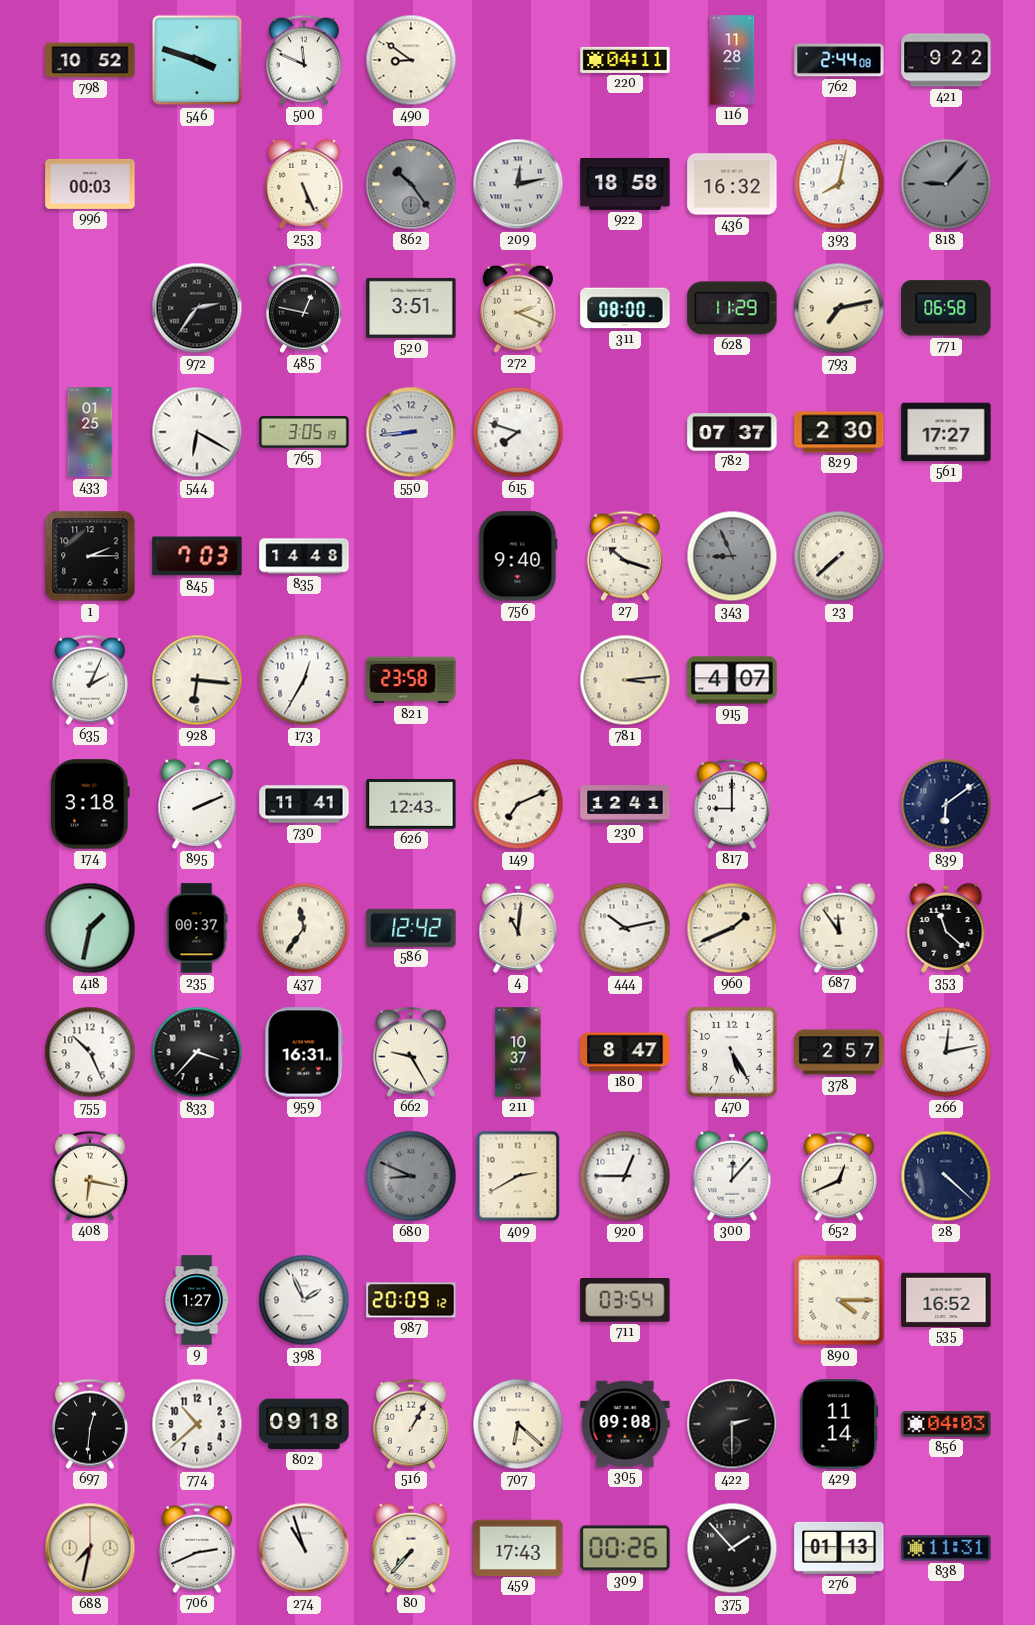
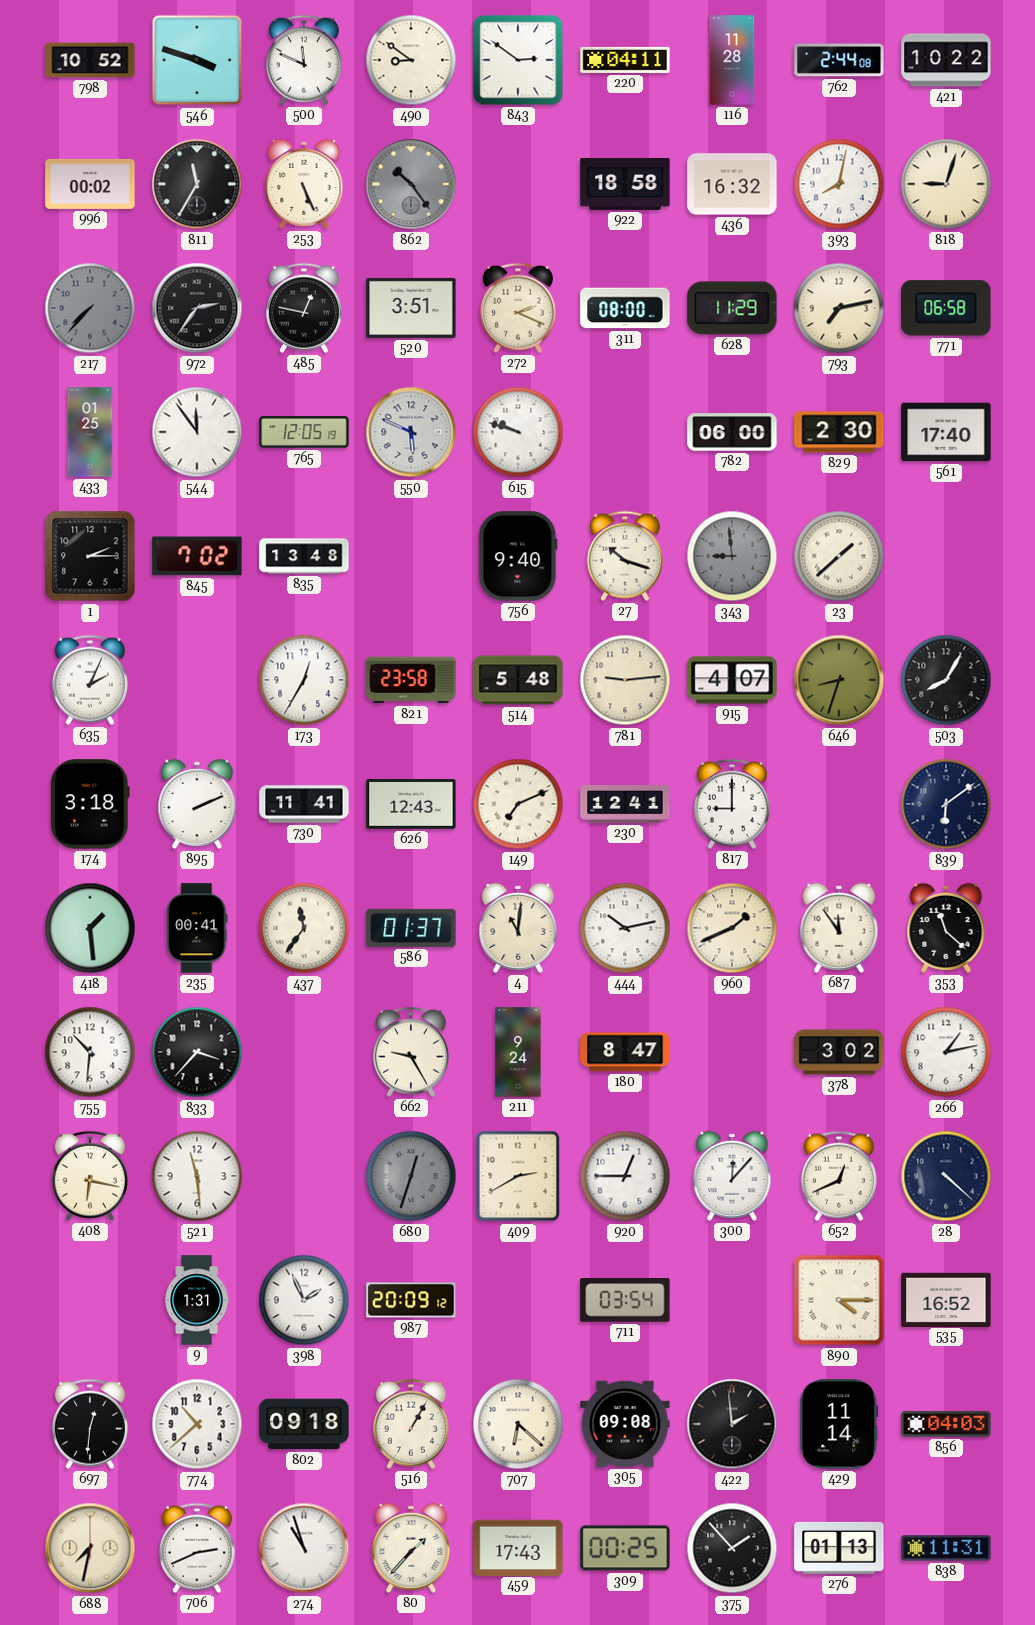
843: none -> 2:51
421: 9:22 -> 10:22
996: 00:03 -> 00:02
811: none -> 11:35
209: 12:13 -> none
818: 9:07 -> 9:03
818 dial: grey -> cream
217: none -> 7:37
544: 6:20 -> 11:54
765: 3:05 -> 12:05
550: 8:44 -> 5:49
615: 7:48 -> 9:48
782: 07:37 -> 06:00
561: 17:27 -> 17:40
845: 7:03 -> 7:02
835: 14:48 -> 13:48
343: 8:56 -> 8:59
23: 7:38 -> 1:38
928: 6:16 -> none
514: none -> 5:48
781: 3:14 -> 9:14
646: none -> 8:33
503: none -> 8:05
418: 1:32 -> 1:29
235: 00:37 -> 00:41
586: 12:42 -> 01:37
755: 10:26 -> 10:31
959: 16:31 -> none
211: 10:37 -> 9:24
470: 5:25 -> none
378: 2:57 -> 3:02
266: 12:13 -> 1:13
521: none -> 11:29
680: 8:49 -> 12:33
9: 1:27 -> 1:31
422: 2:30 -> 1:59
80: 7:37 -> 1:37
309: 00:26 -> 00:25
